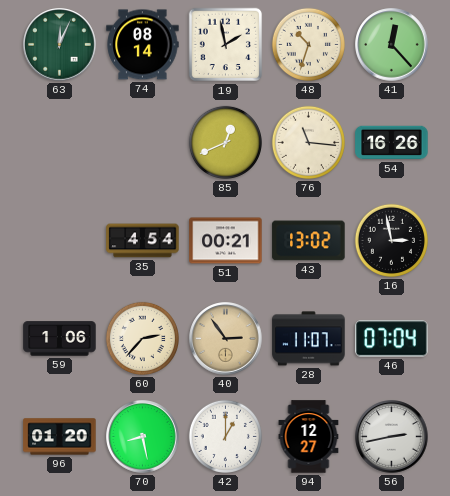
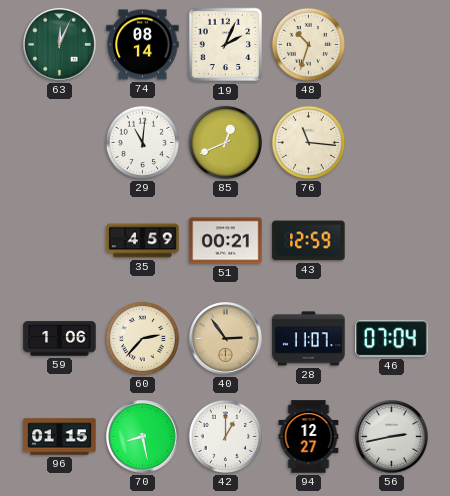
19: 1:58 -> 2:04
41: 12:23 -> none
29: none -> 11:01
54: 16:26 -> none
35: 4:54 -> 4:59
43: 13:02 -> 12:59
16: 2:58 -> none
96: 01:20 -> 01:15
